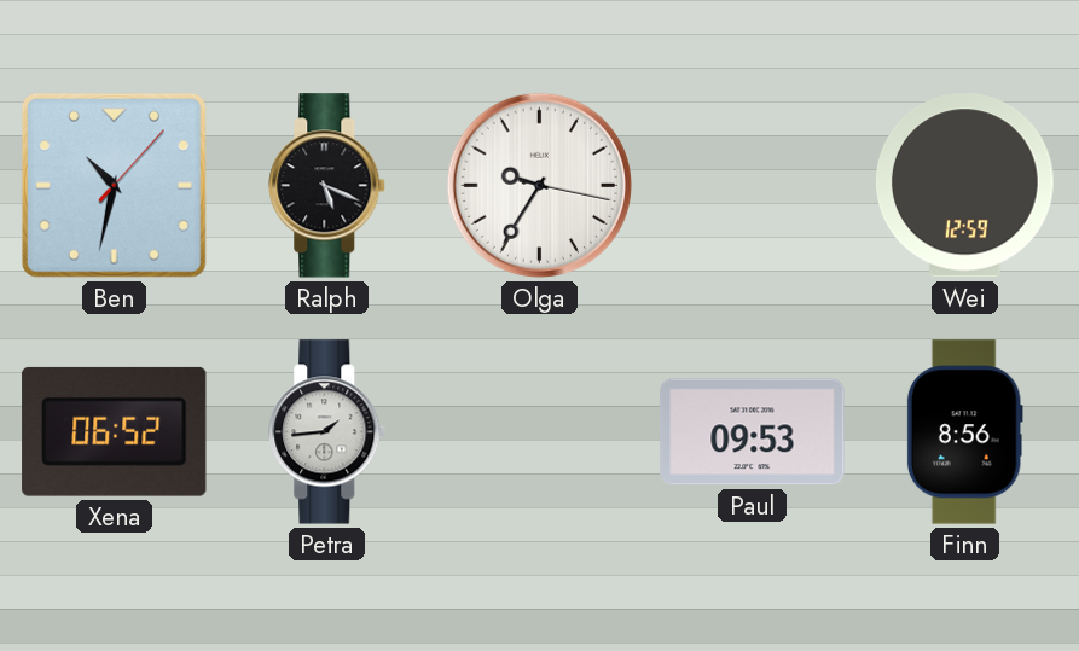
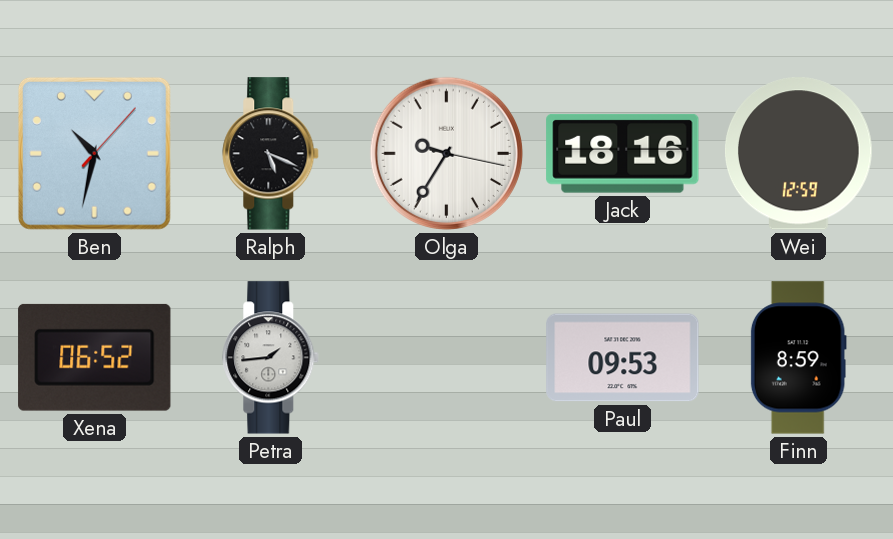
Jack: none -> 18:16
Finn: 8:56 -> 8:59
